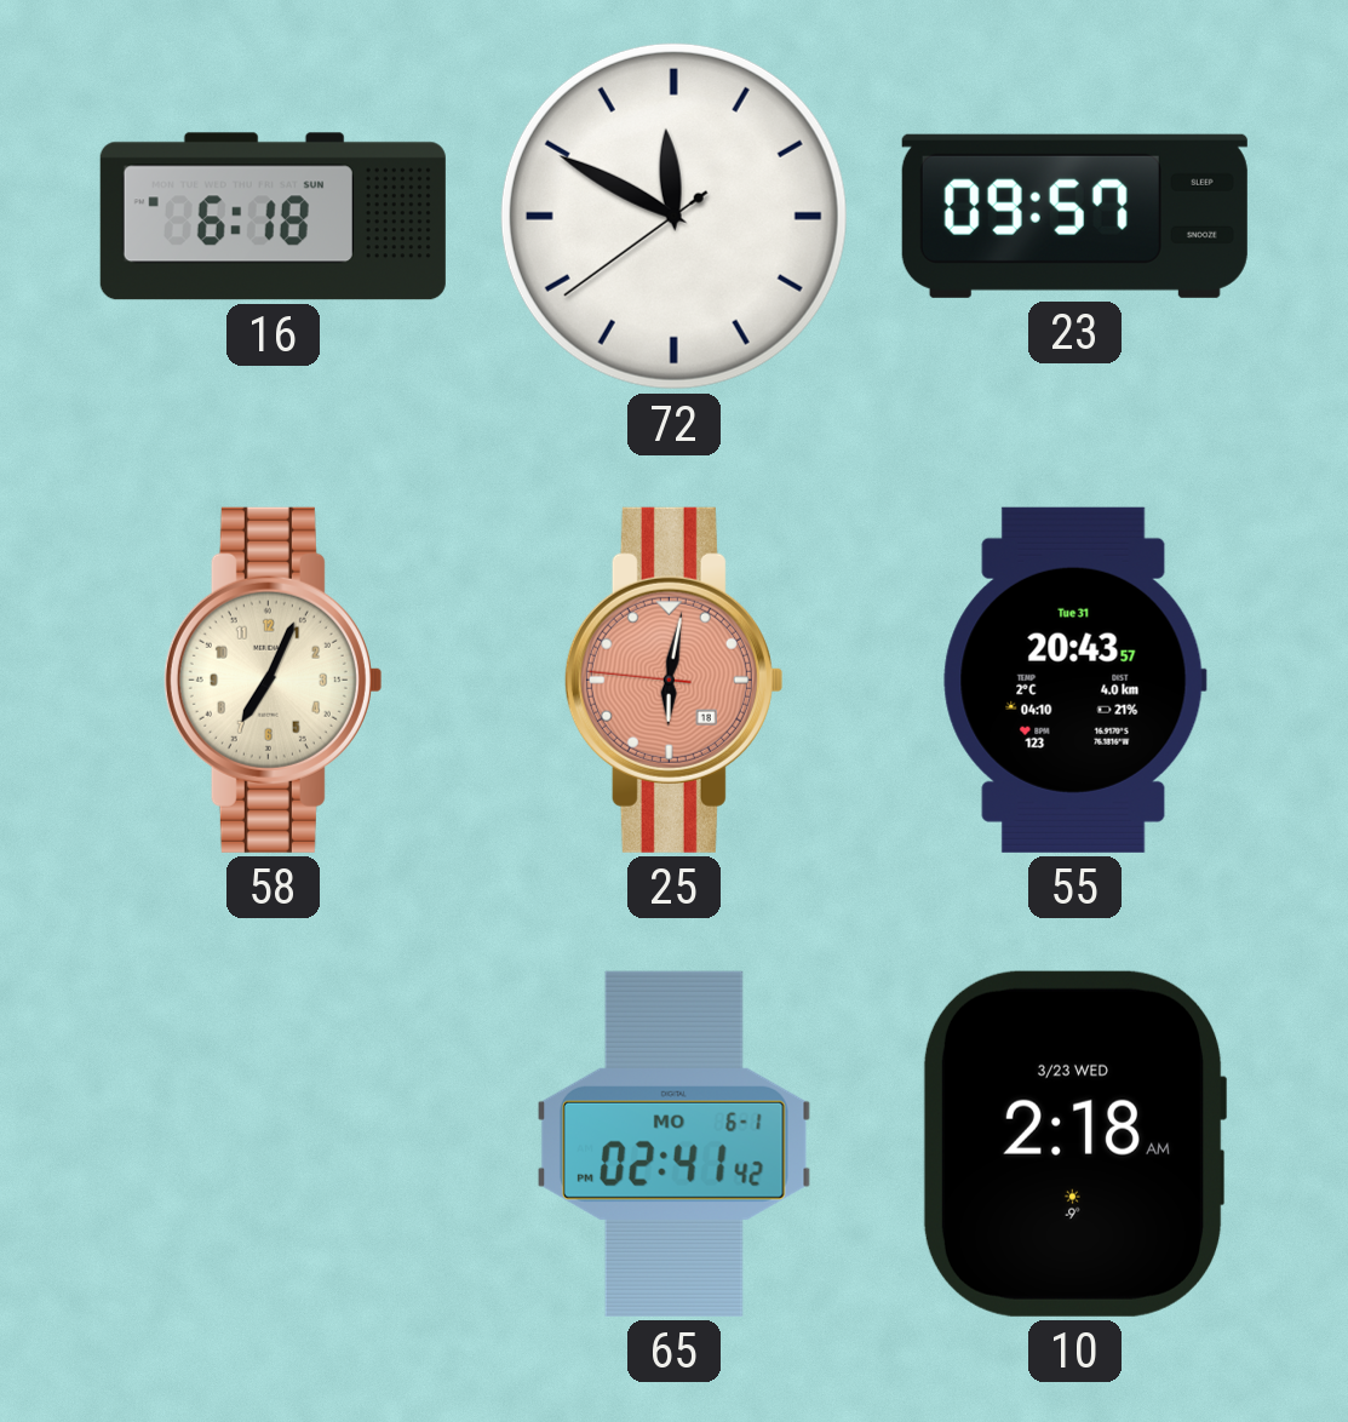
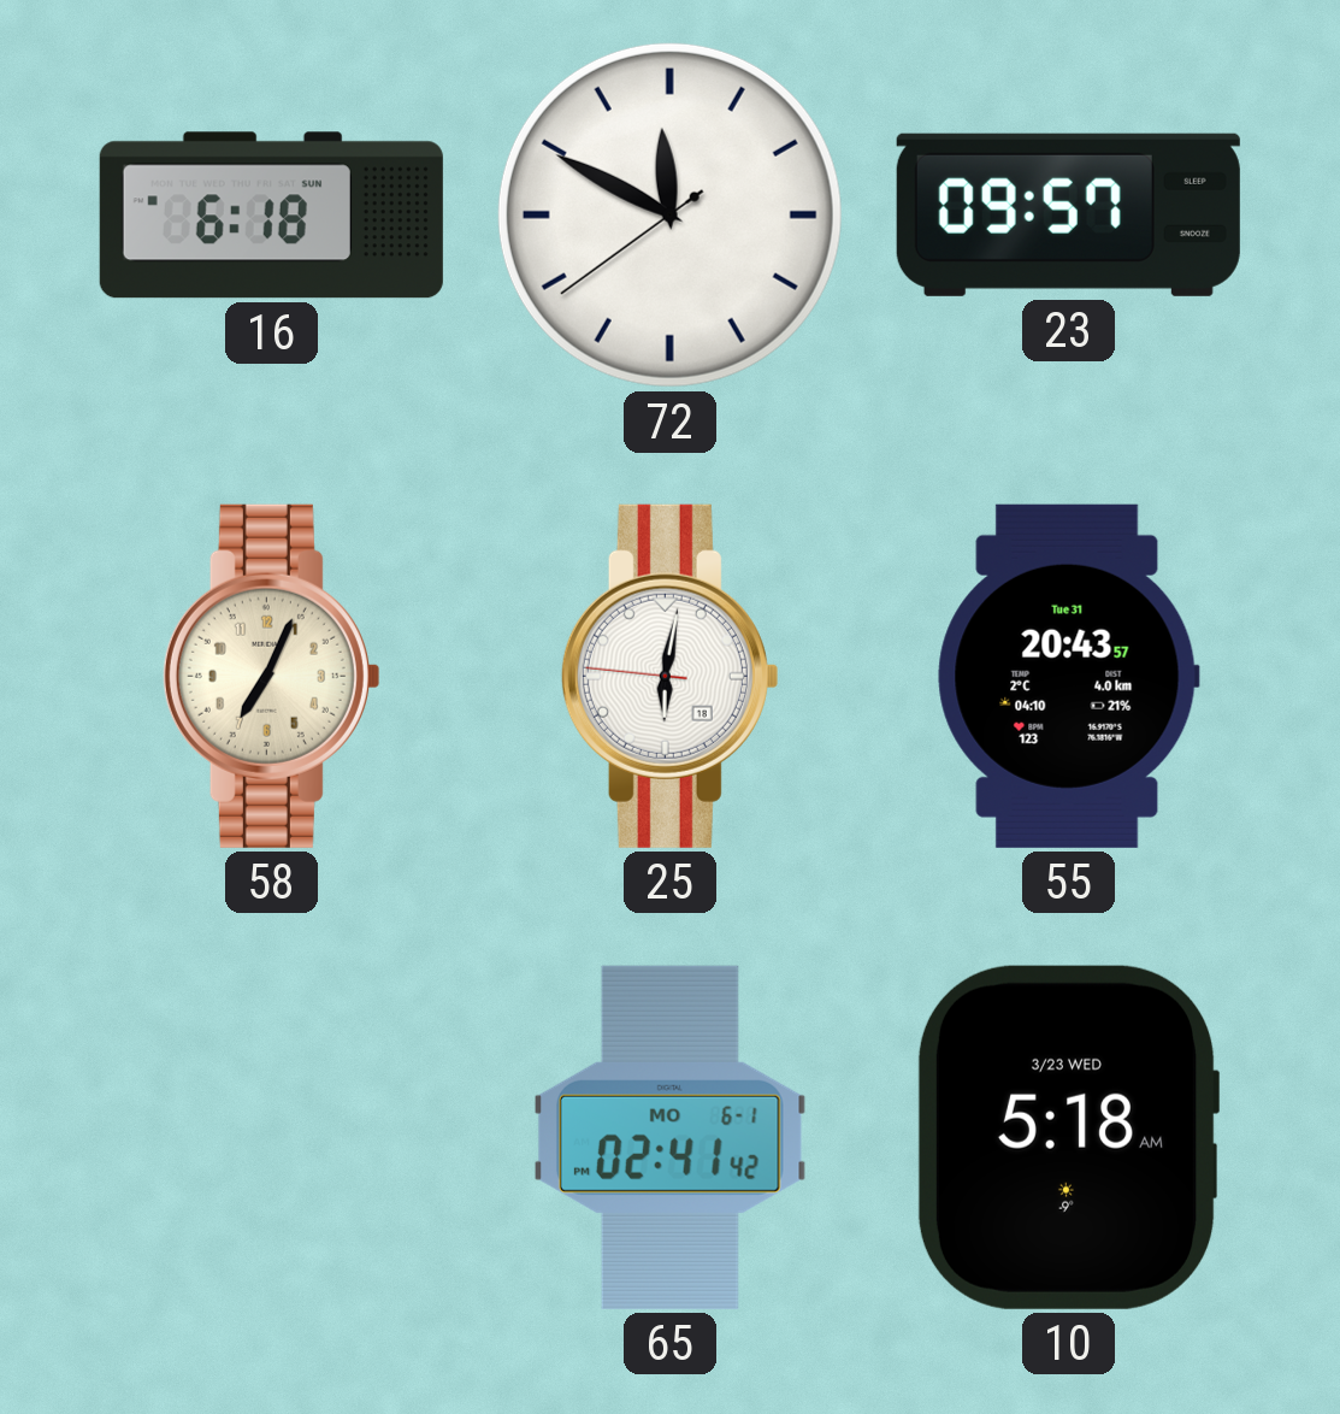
25 dial: salmon -> white
10: 2:18 -> 5:18
